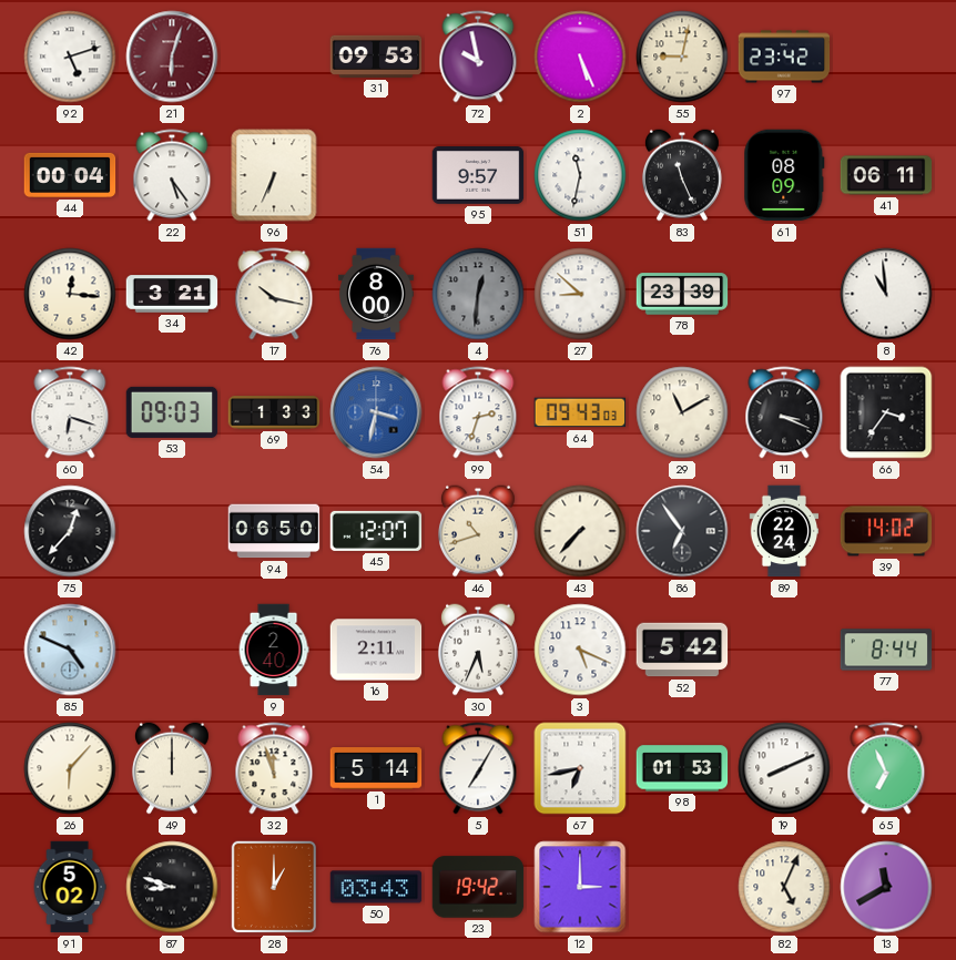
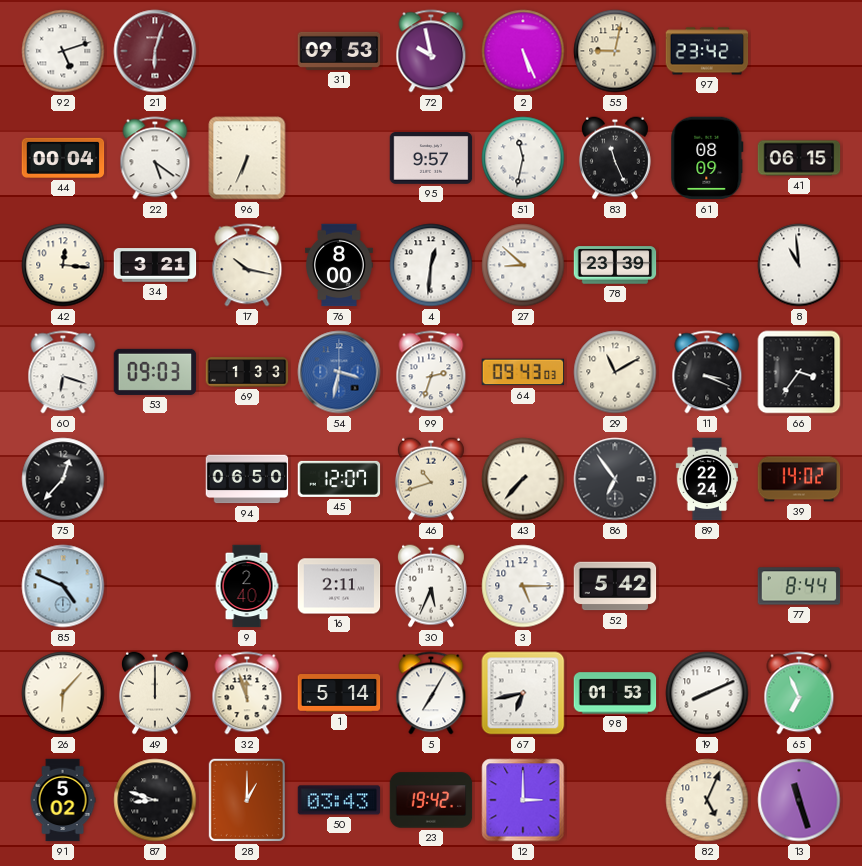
22: 5:24 -> 5:21
41: 06:11 -> 06:15
4 dial: grey -> white
3: 5:19 -> 5:15
13: 11:40 -> 11:27
